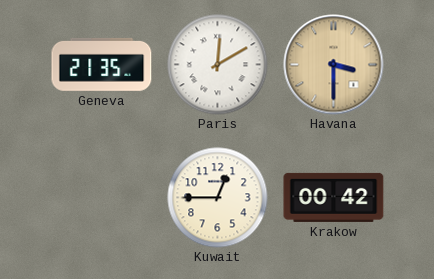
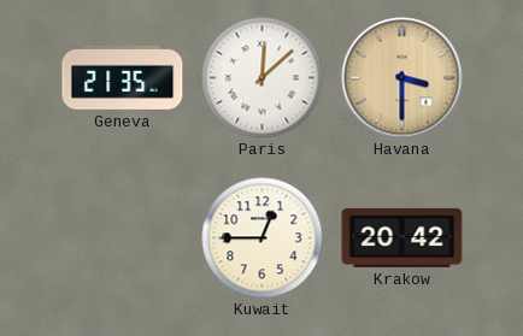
Paris: 12:10 -> 12:08
Krakow: 00:42 -> 20:42
